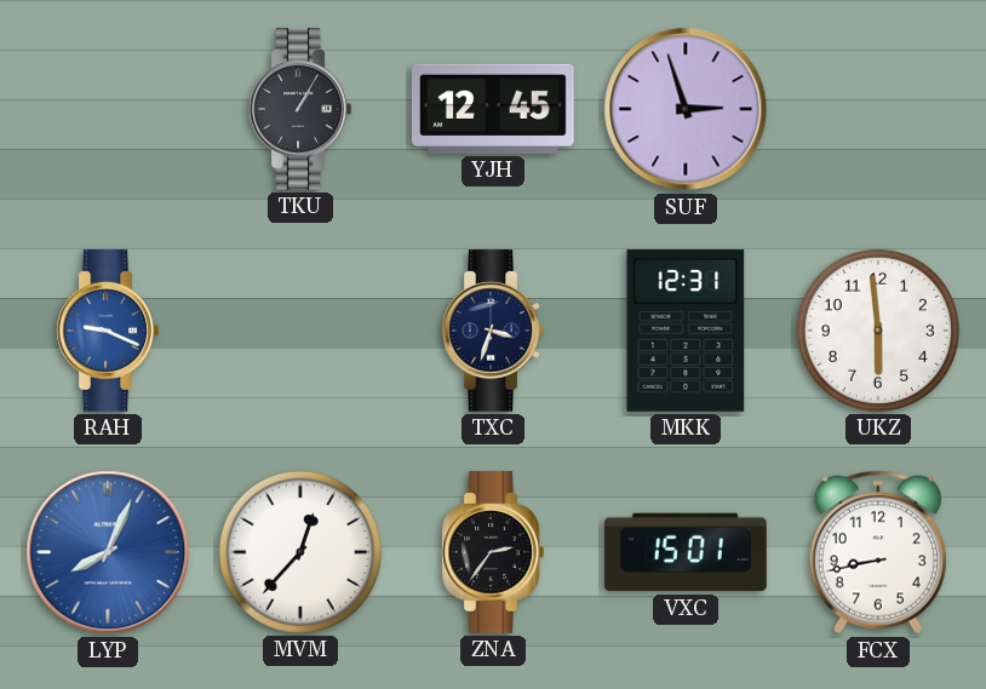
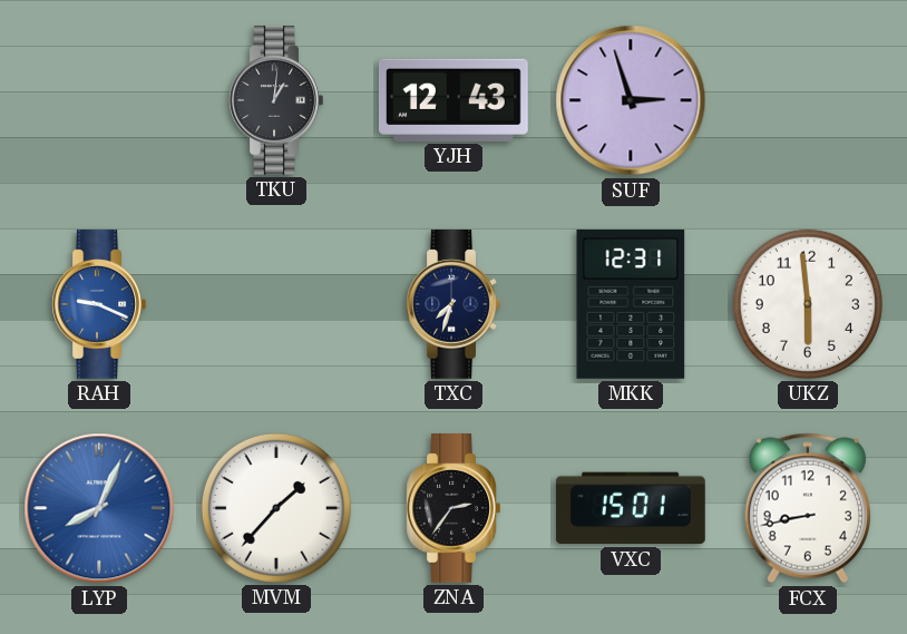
TKU: 1:05 -> 1:01
YJH: 12:45 -> 12:43
TXC: 3:33 -> 7:33
MVM: 12:37 -> 1:37
